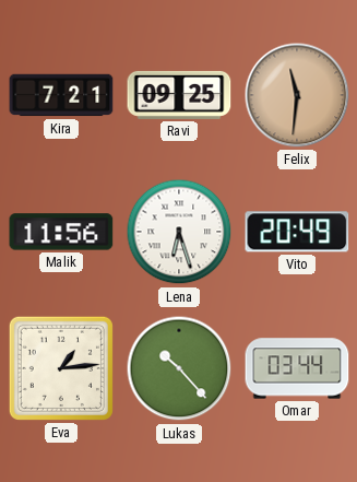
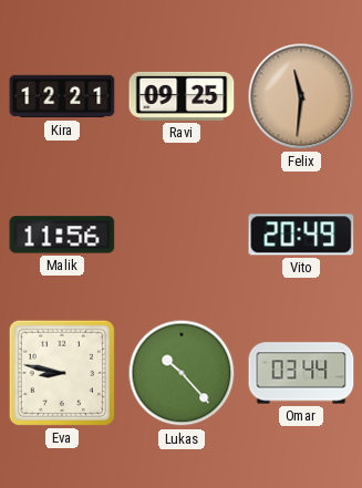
Kira: 7:21 -> 12:21
Lena: 6:27 -> none
Eva: 1:14 -> 8:47
